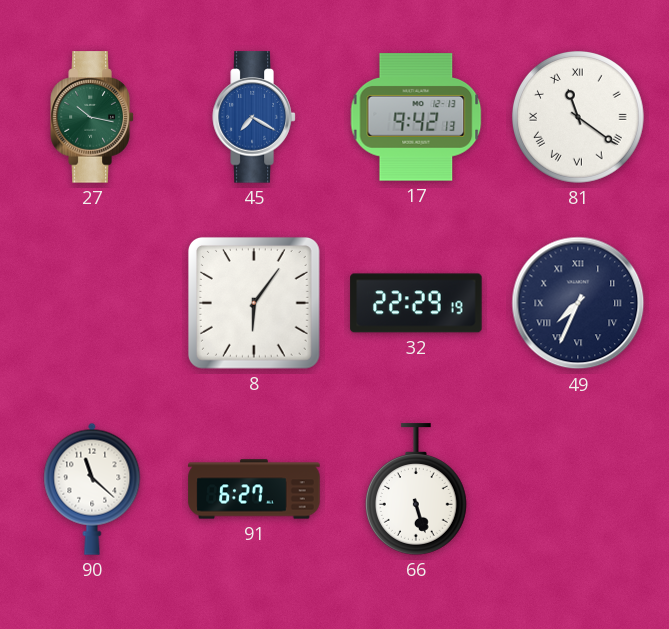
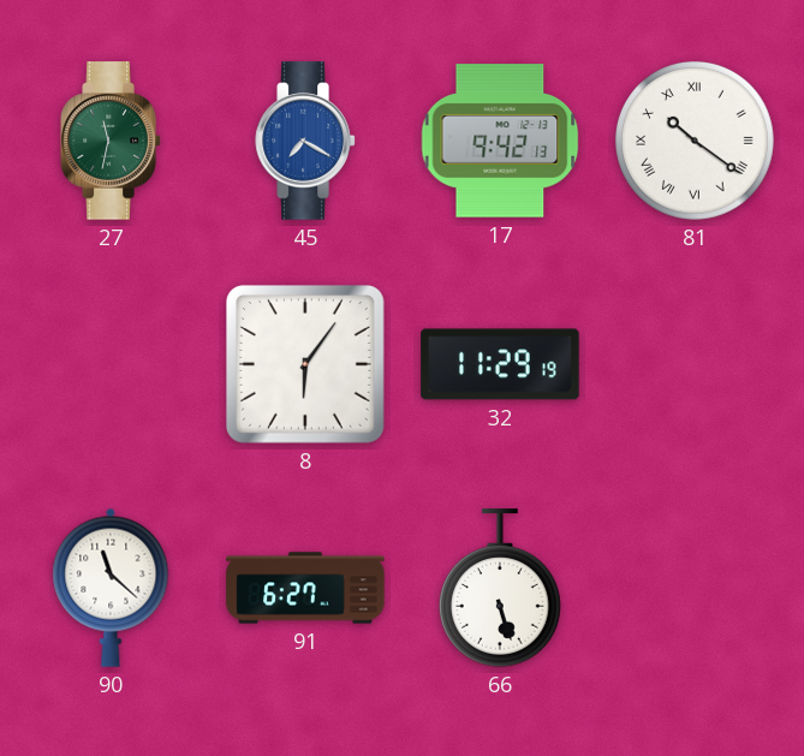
27: 10:17 -> 11:32
81: 11:21 -> 10:21
32: 22:29 -> 11:29
49: 7:34 -> none
